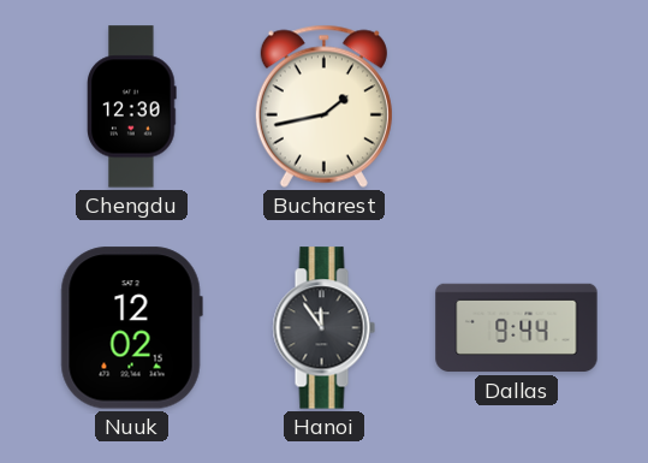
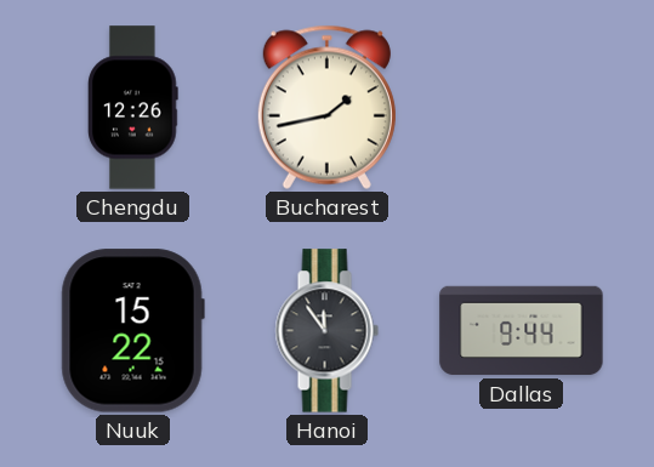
Chengdu: 12:30 -> 12:26
Nuuk: 12:02 -> 15:22
